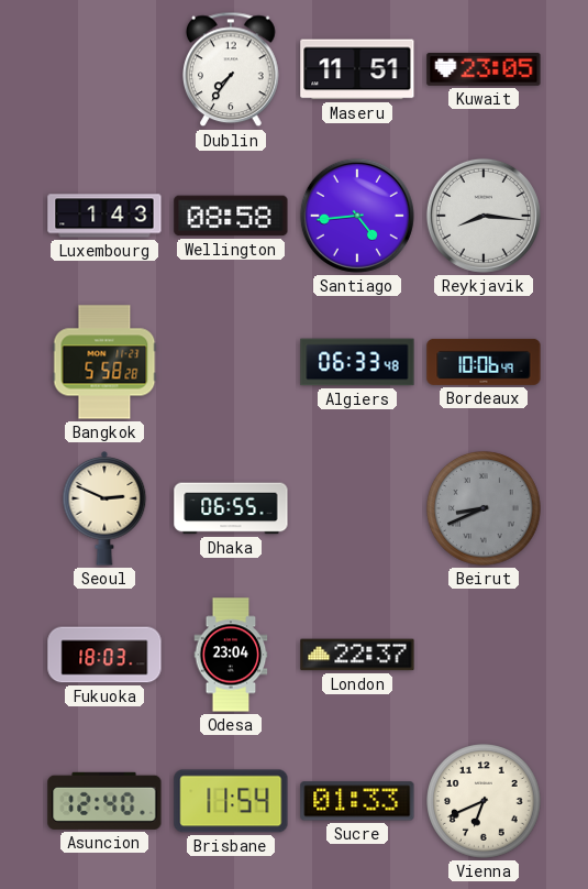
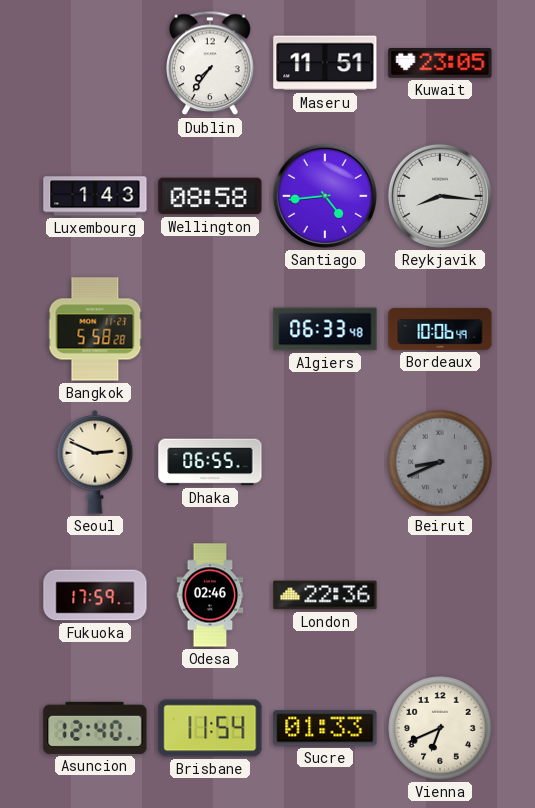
Fukuoka: 18:03 -> 17:59
Odesa: 23:04 -> 02:46
London: 22:37 -> 22:36
